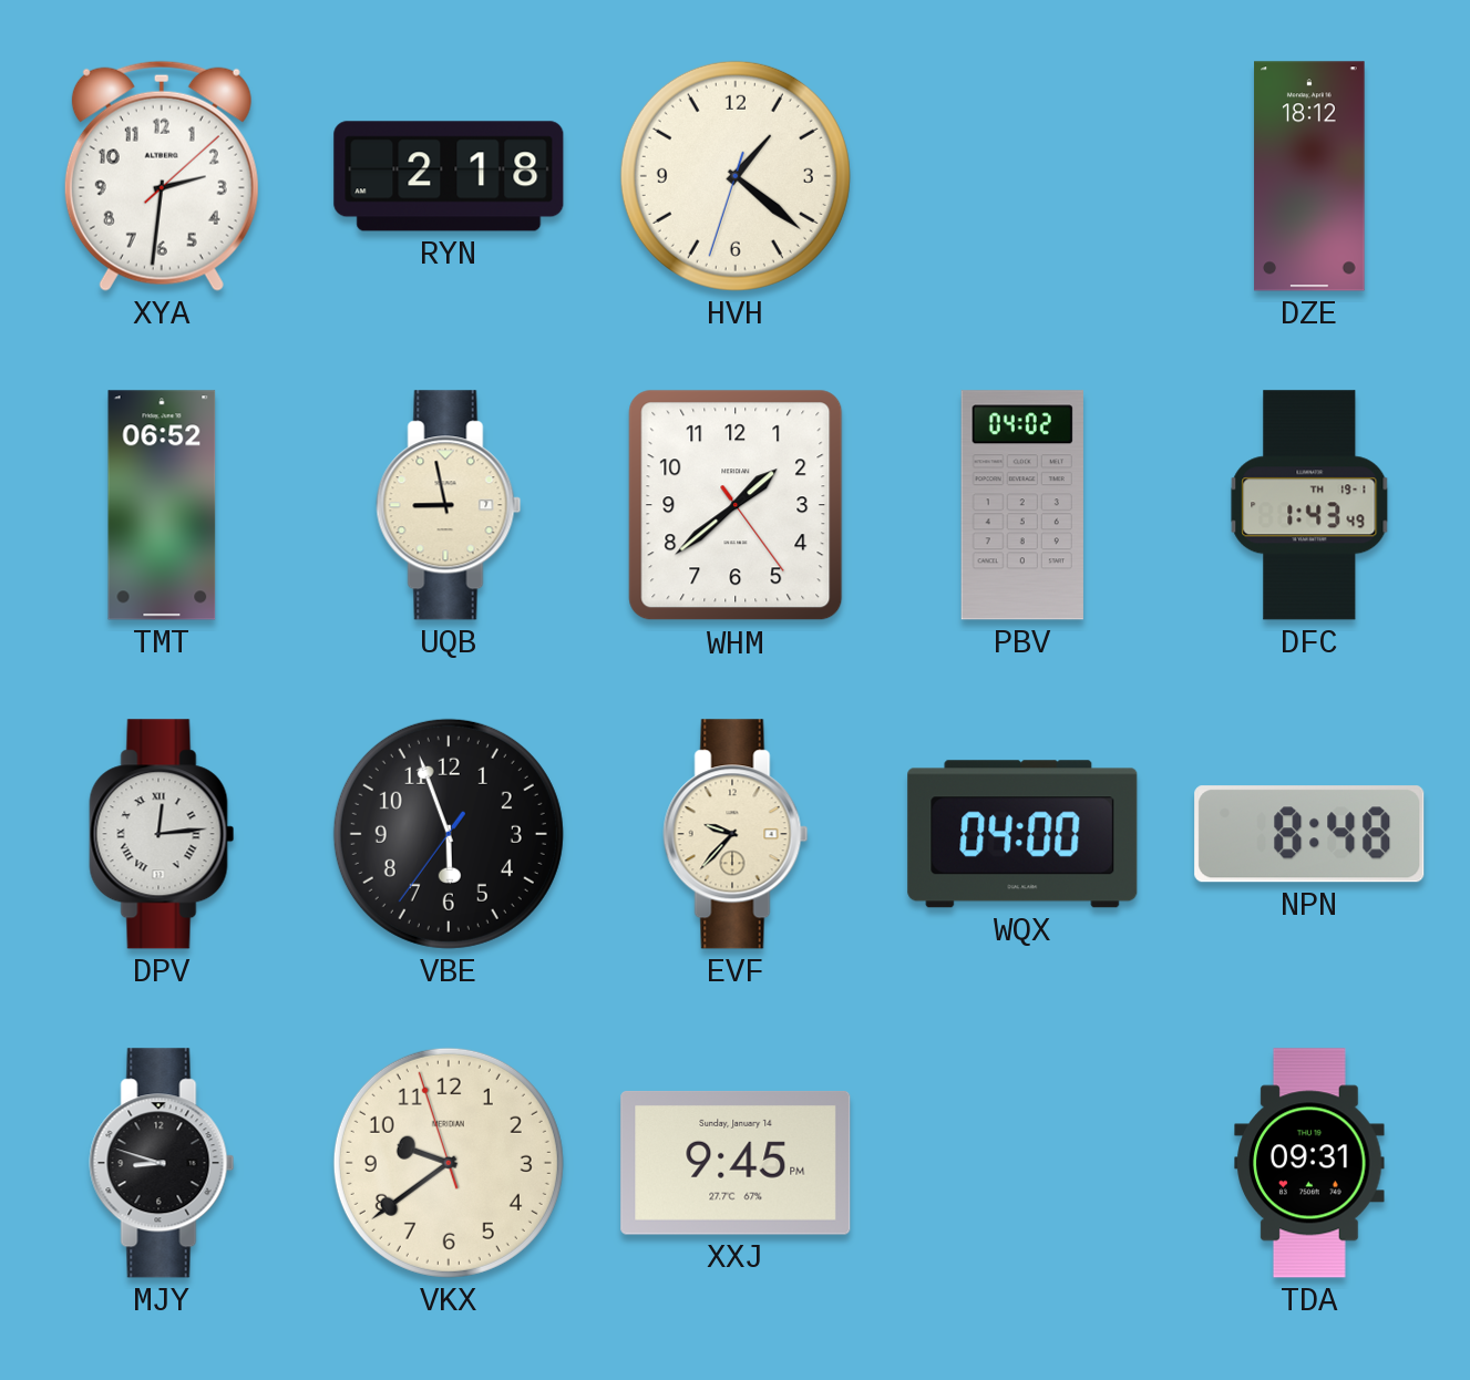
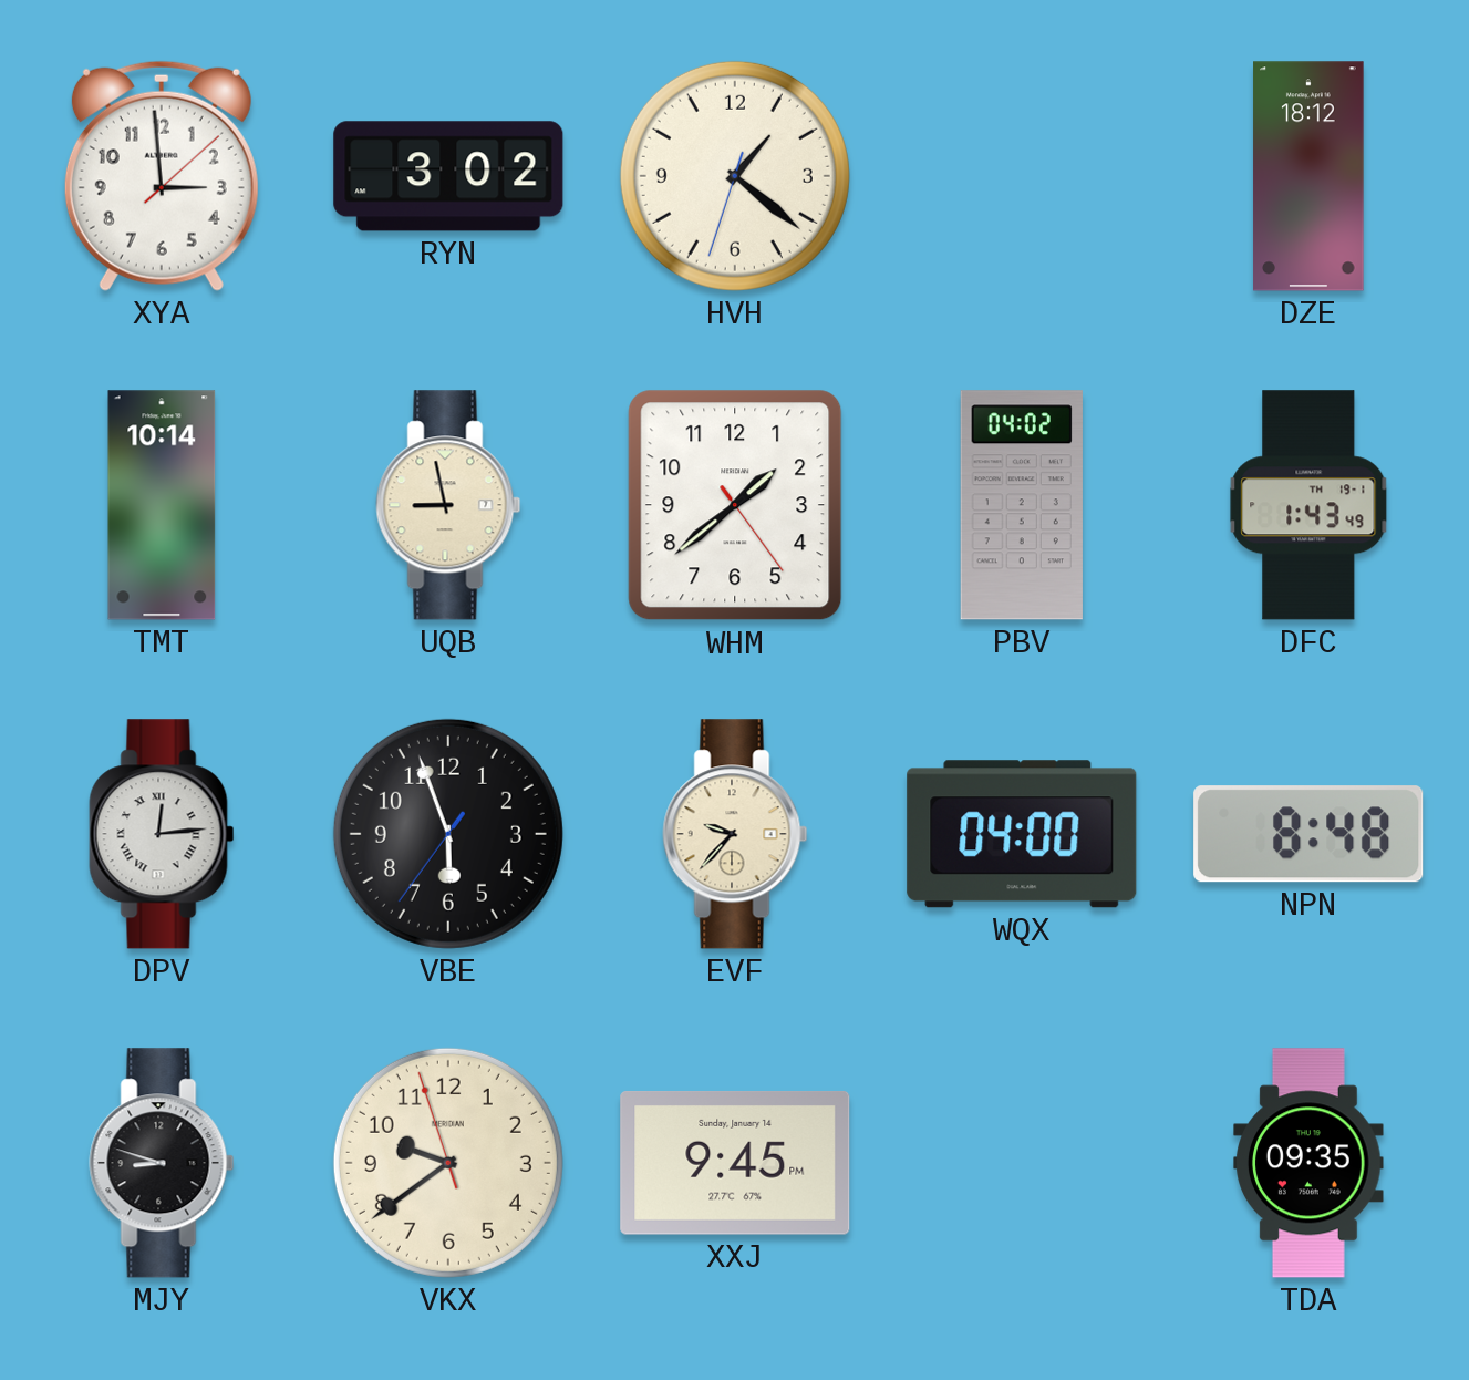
XYA: 2:31 -> 2:59
RYN: 2:18 -> 3:02
TMT: 06:52 -> 10:14
TDA: 09:31 -> 09:35
